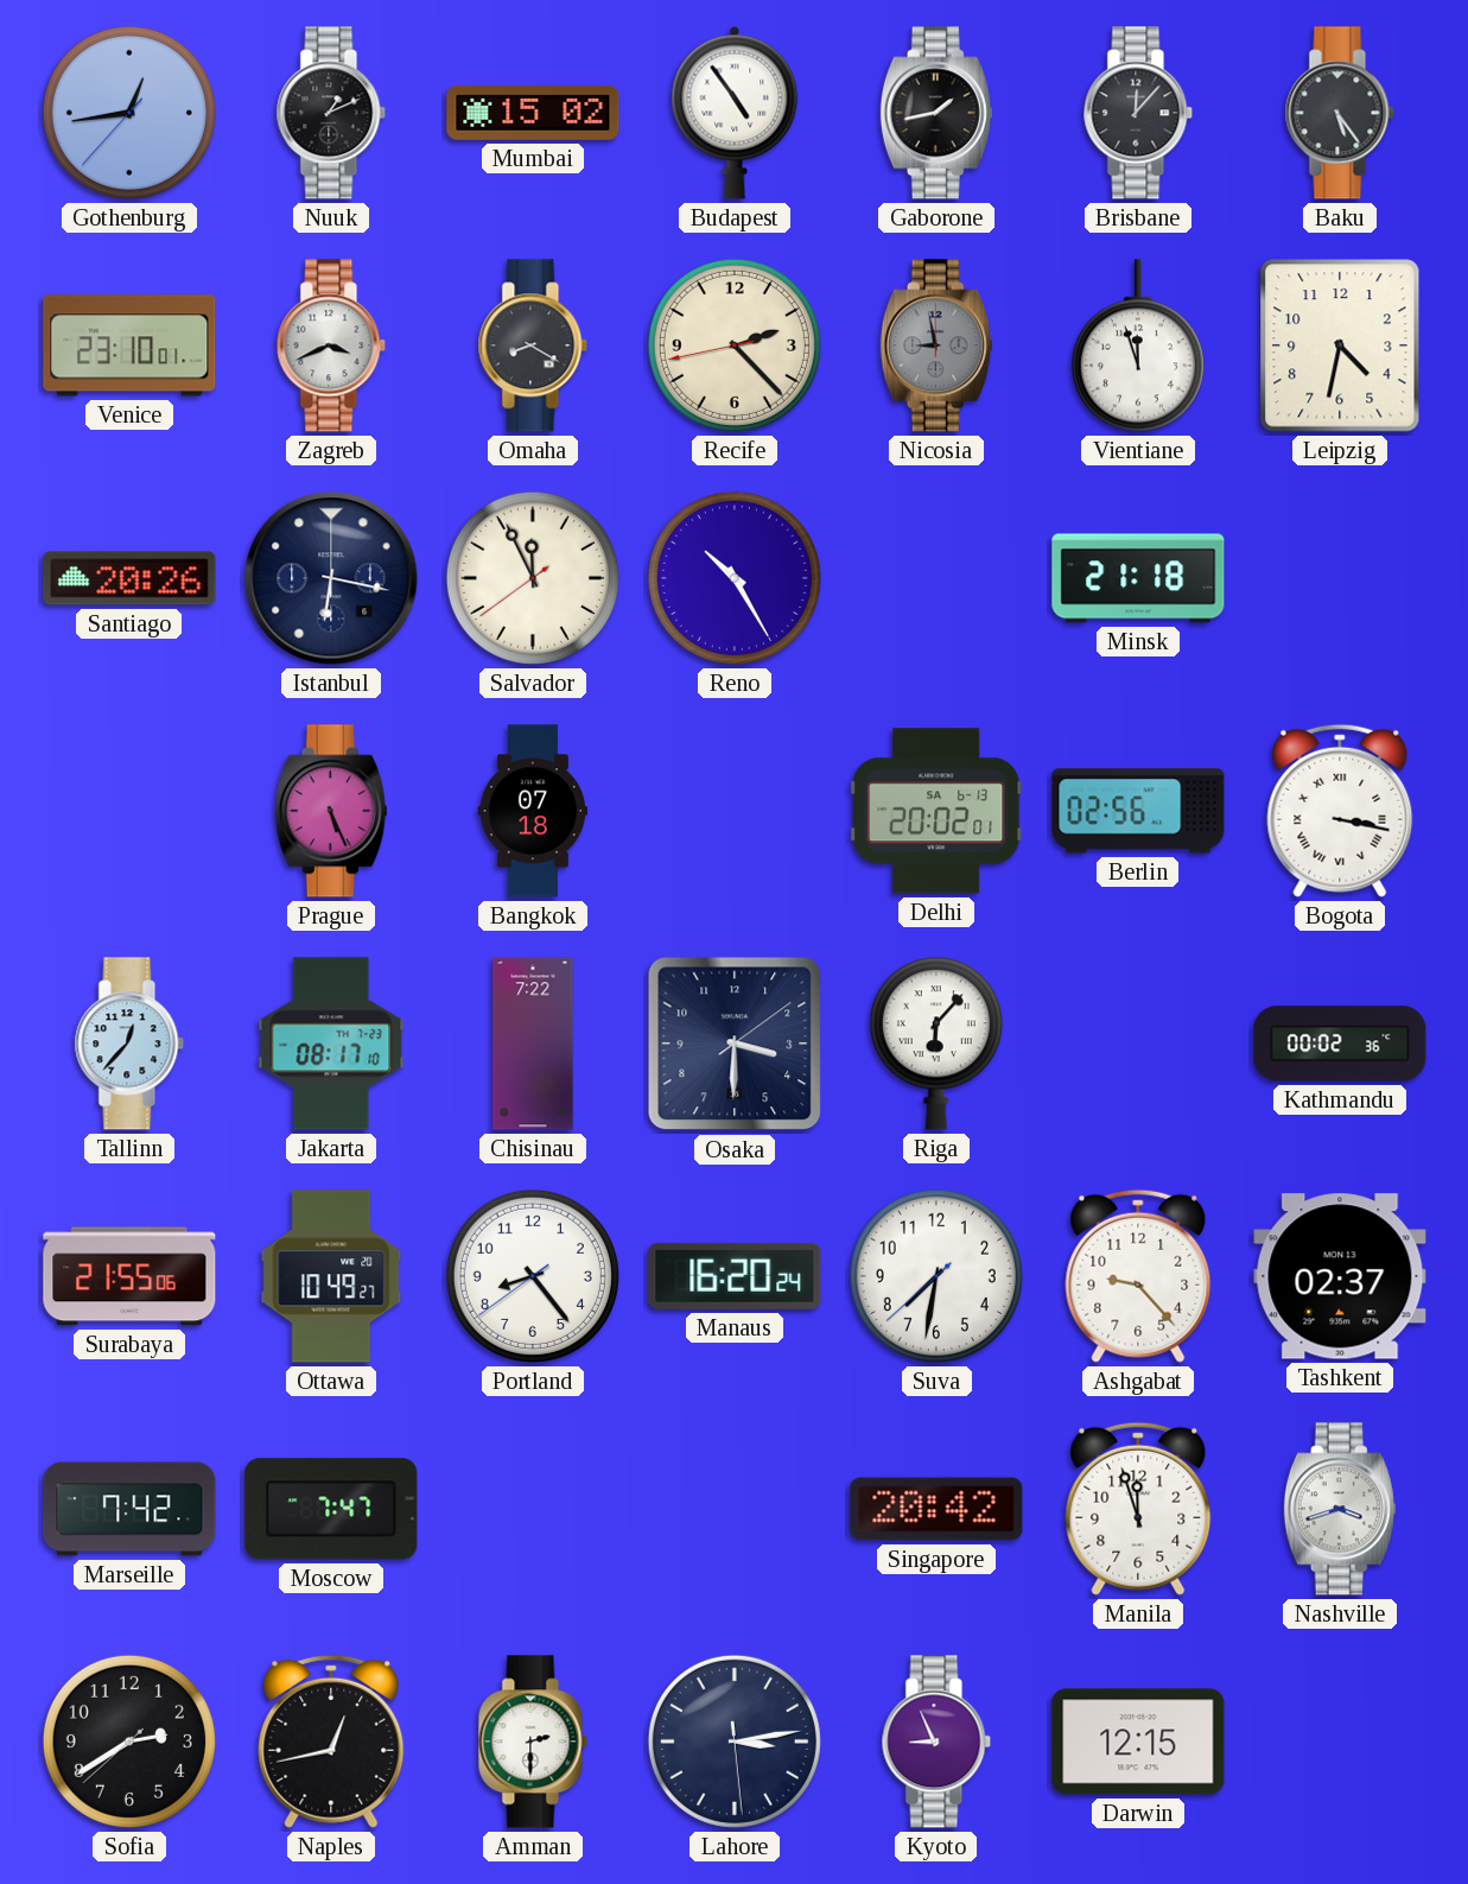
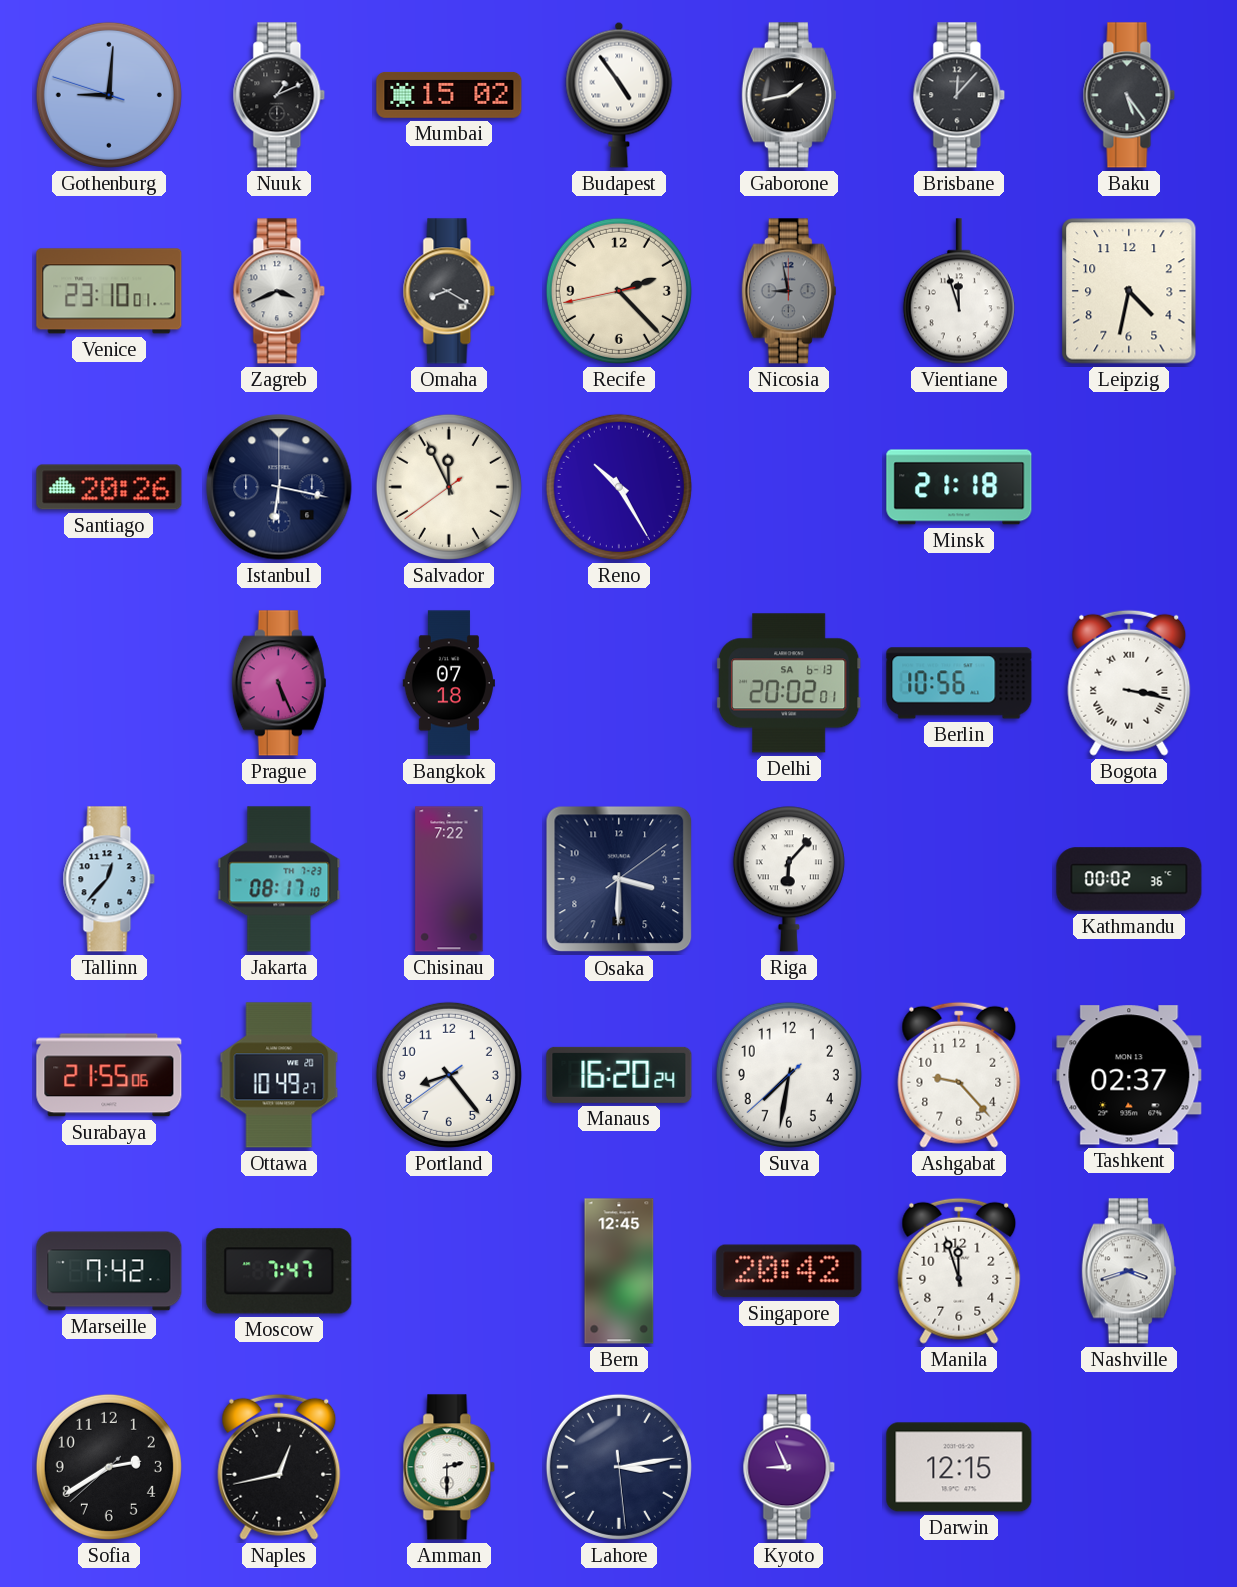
Gothenburg: 12:43 -> 9:00
Berlin: 02:56 -> 10:56
Bern: none -> 12:45
